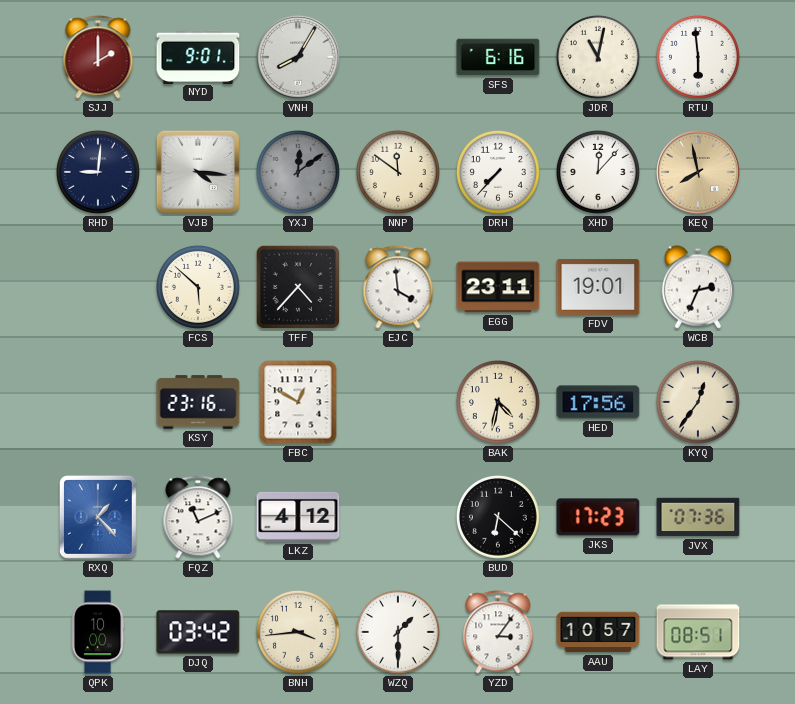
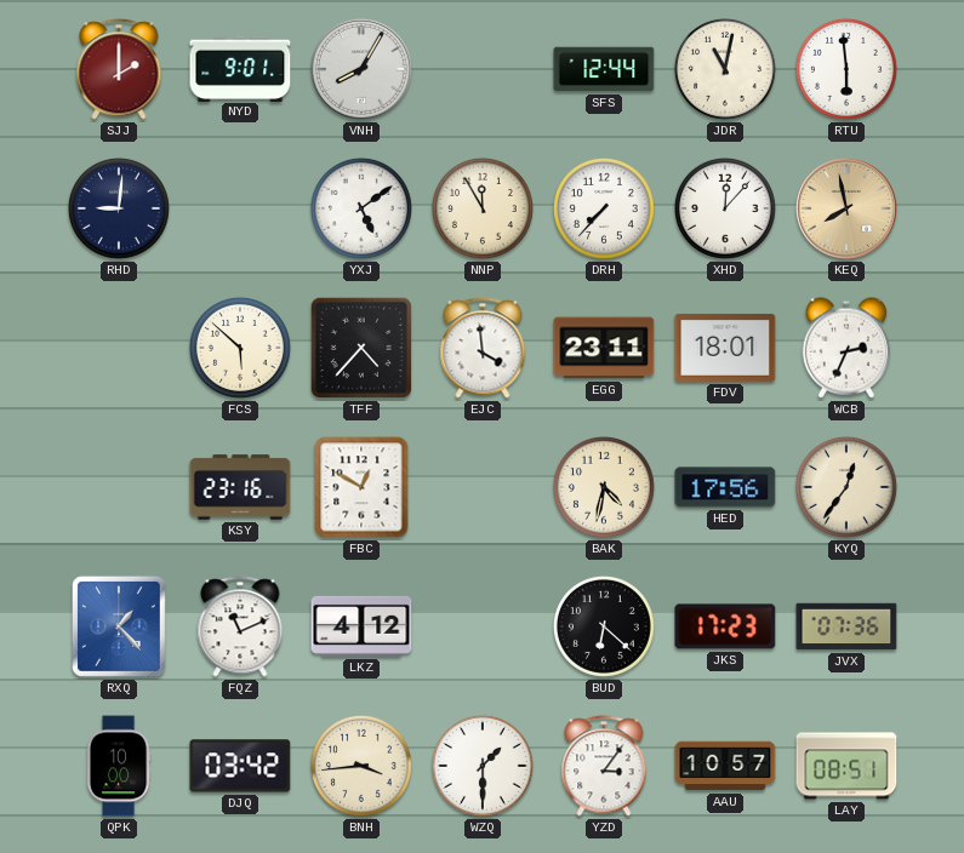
SFS: 6:16 -> 12:44
VJB: 4:16 -> none
YXJ: 12:09 -> 5:09
YXJ dial: grey -> white
NNP: 11:51 -> 11:55
FDV: 19:01 -> 18:01
